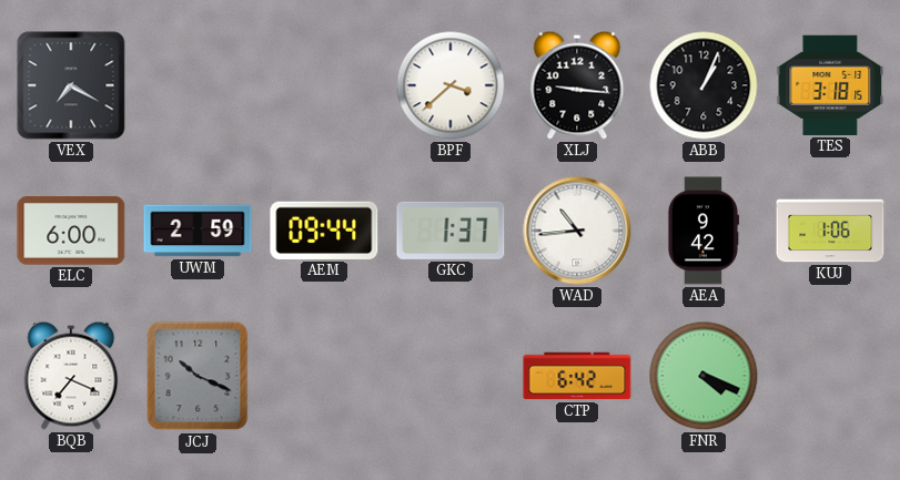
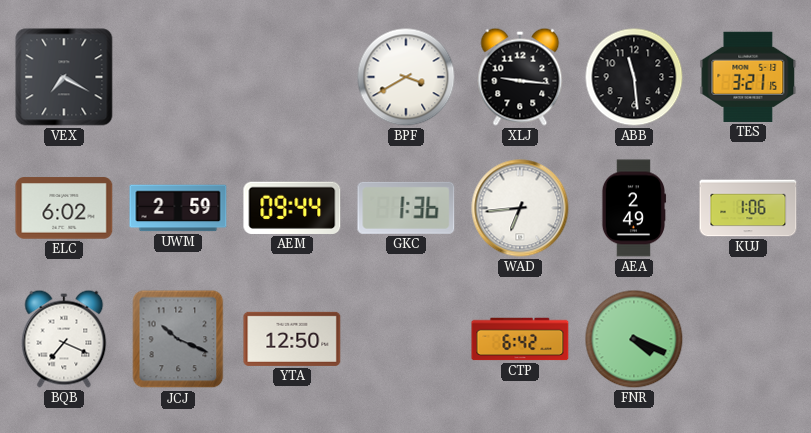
BPF: 3:38 -> 3:40
ABB: 1:04 -> 11:29
TES: 3:18 -> 3:21
ELC: 6:00 -> 6:02
GKC: 1:37 -> 1:36
WAD: 10:44 -> 6:44
AEA: 9:42 -> 2:49
YTA: none -> 12:50
